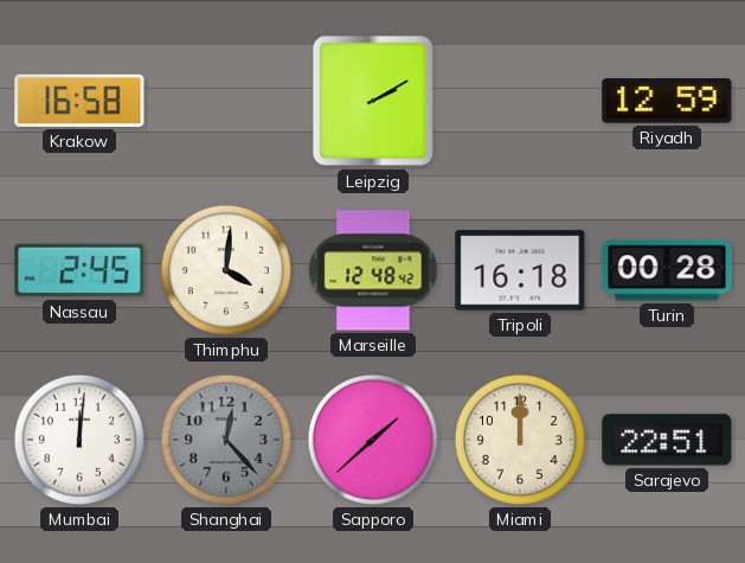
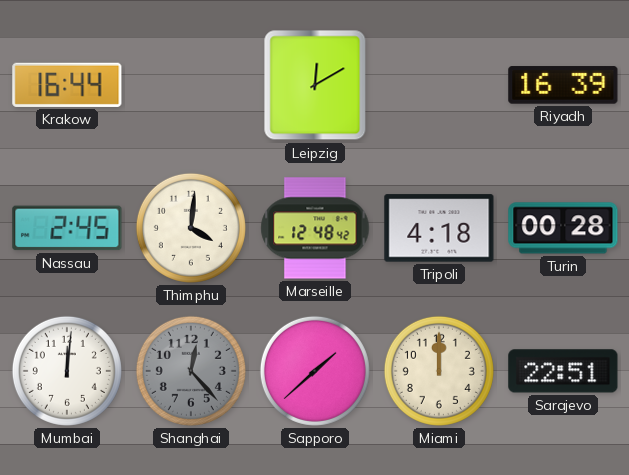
Krakow: 16:58 -> 16:44
Leipzig: 2:10 -> 12:10
Riyadh: 12:59 -> 16:39
Tripoli: 16:18 -> 4:18
